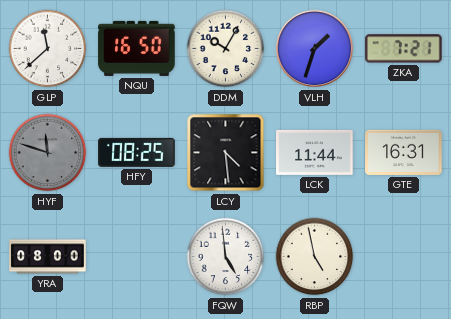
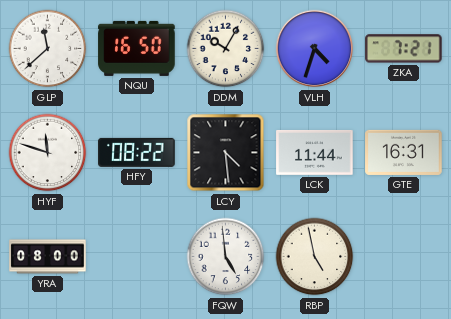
VLH: 1:33 -> 4:33
HYF dial: grey -> white
HFY: 08:25 -> 08:22
